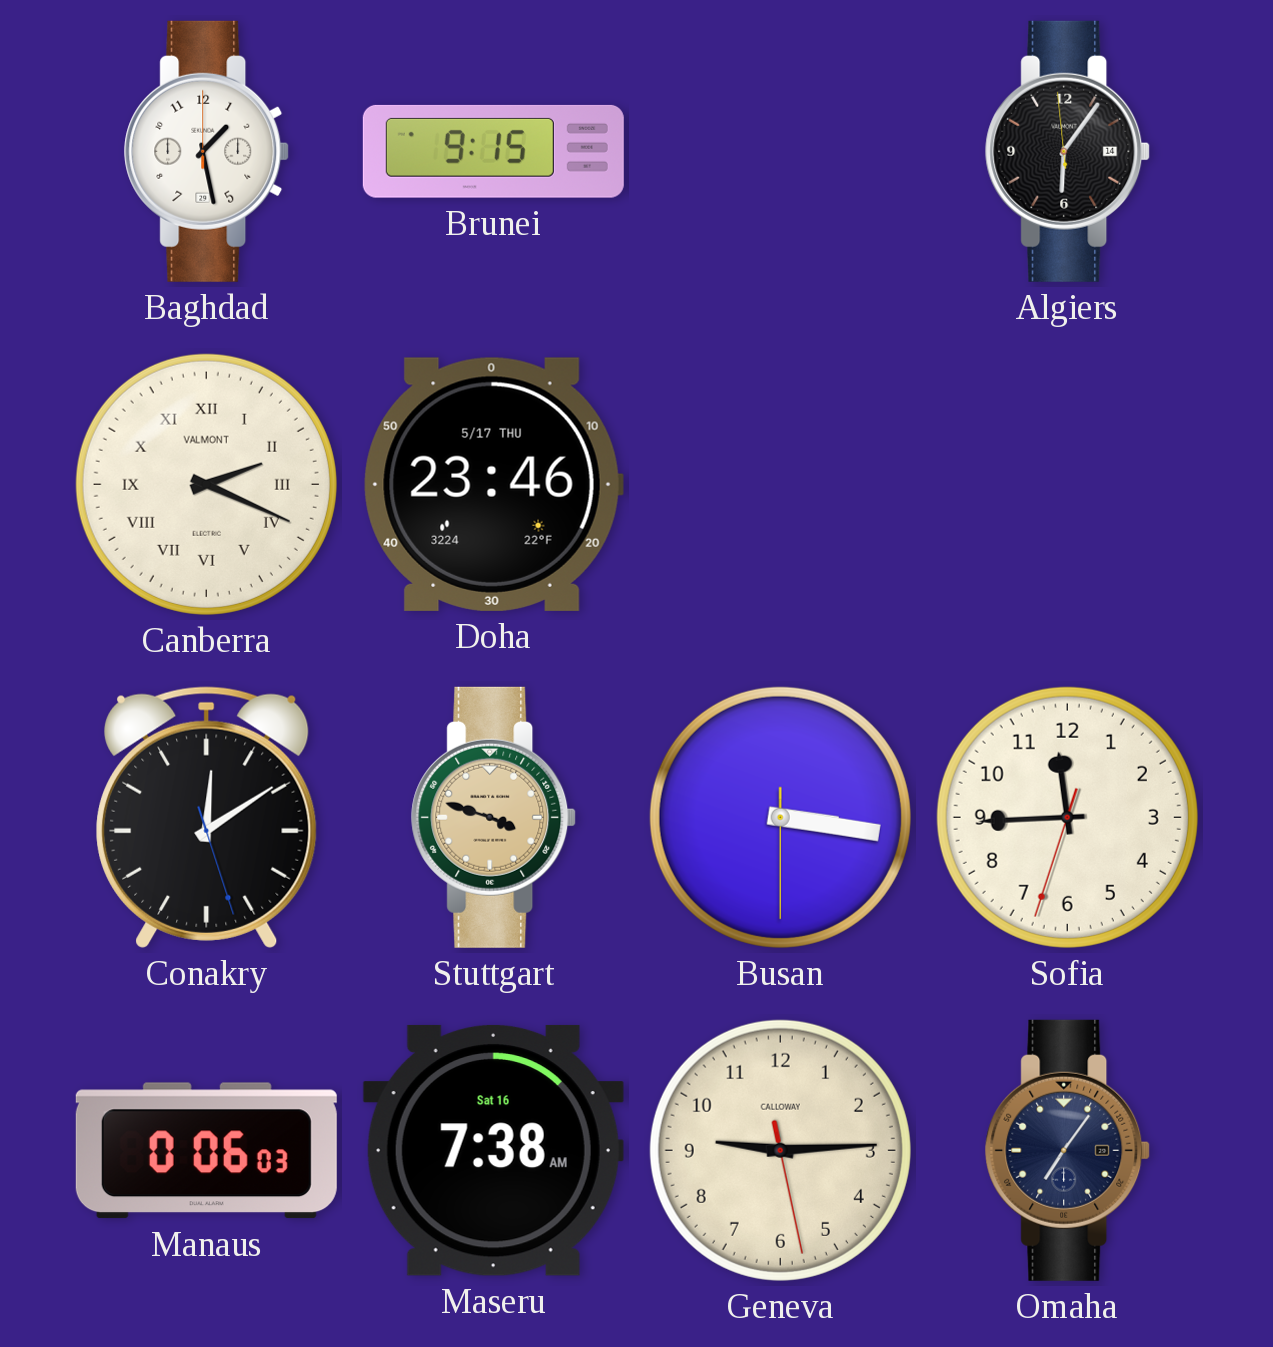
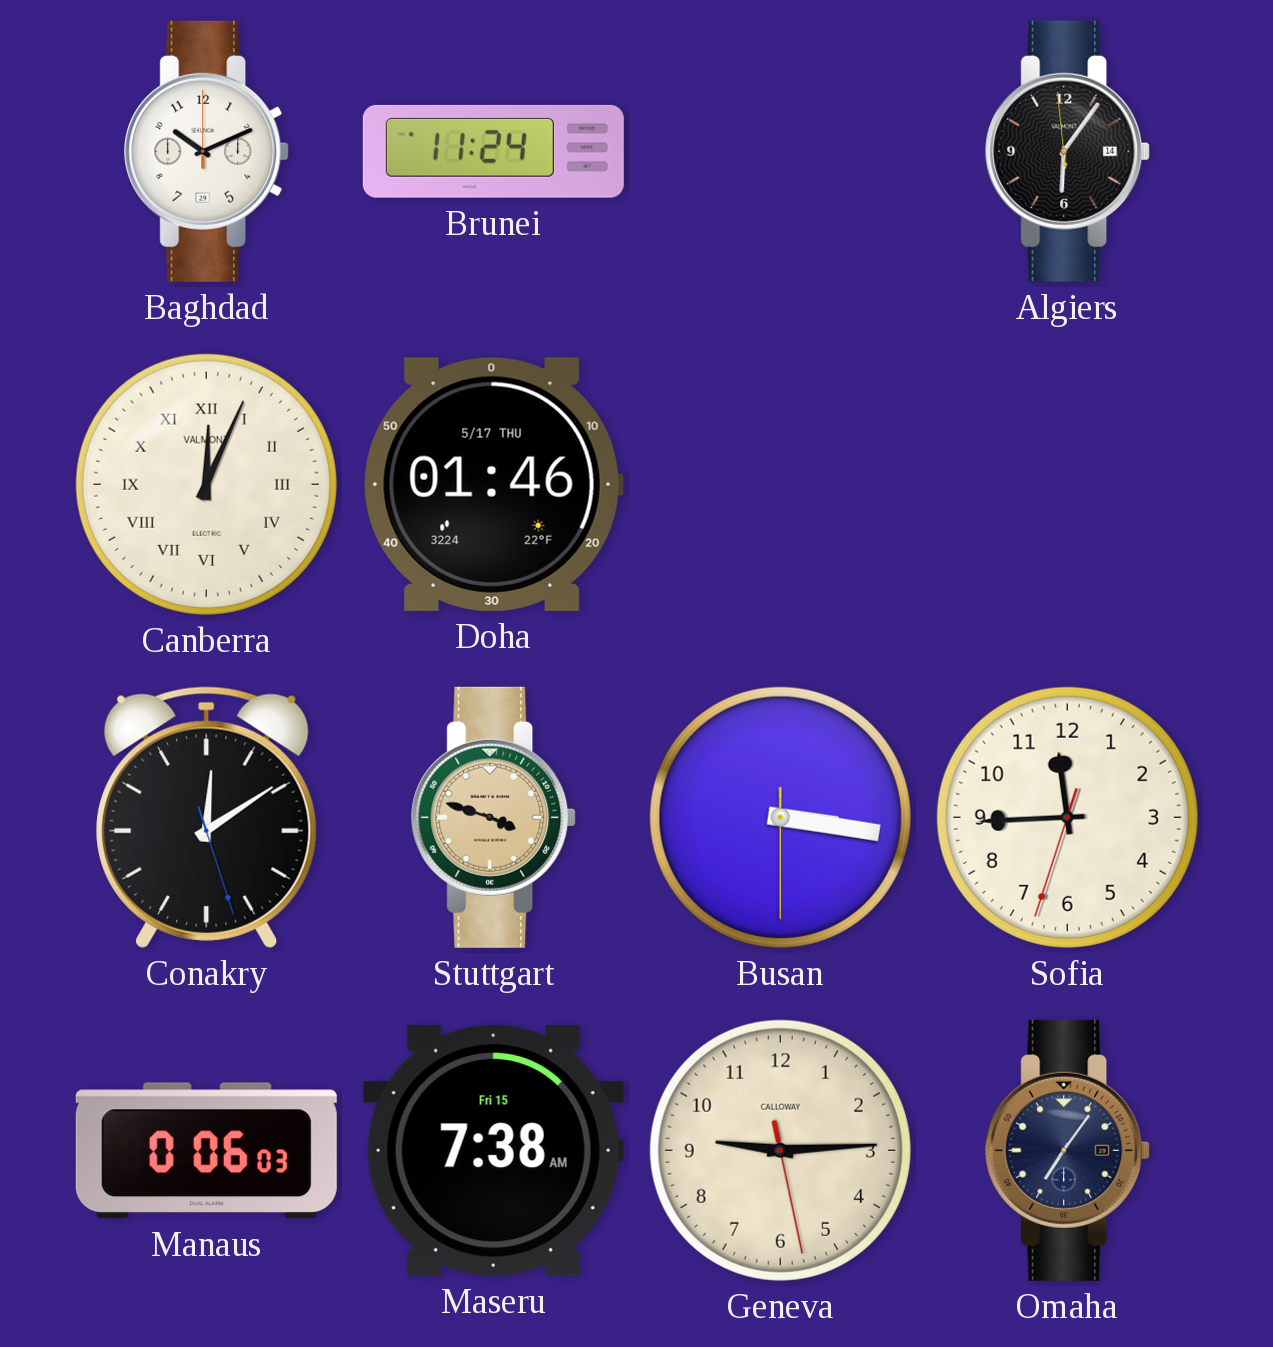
Baghdad: 1:28 -> 10:11
Brunei: 9:15 -> 11:24
Canberra: 2:19 -> 12:04
Doha: 23:46 -> 01:46
Maseru date: Sat 16 -> Fri 15
